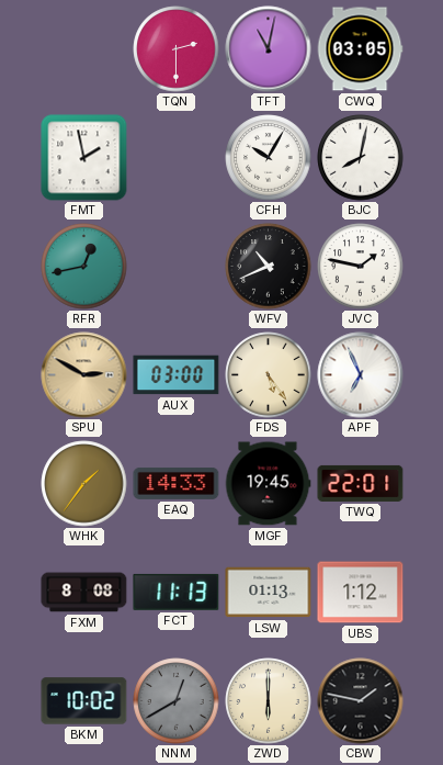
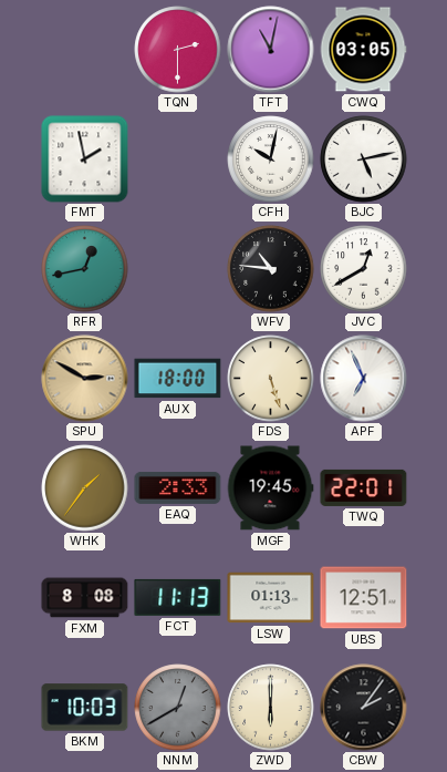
CFH: 10:05 -> 10:02
BJC: 8:02 -> 5:13
WFV: 10:41 -> 10:46
JVC: 1:47 -> 12:40
AUX: 03:00 -> 18:00
FDS: 5:24 -> 5:27
EAQ: 14:33 -> 2:33
UBS: 1:12 -> 12:51
BKM: 10:02 -> 10:03
CBW: 1:47 -> 2:06
